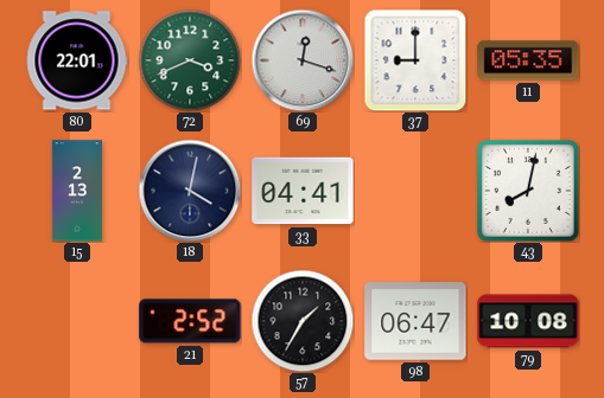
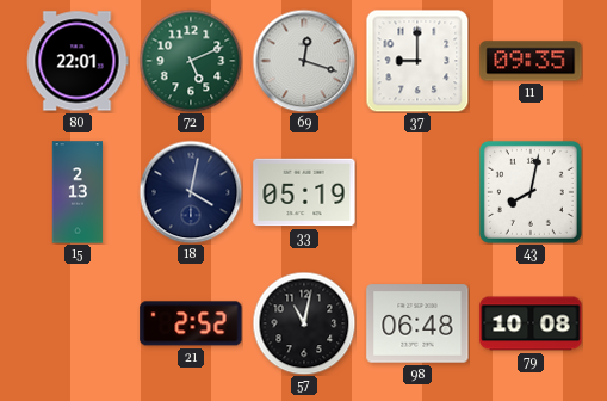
72: 3:41 -> 5:11
11: 05:35 -> 09:35
33: 04:41 -> 05:19
57: 1:35 -> 11:02
98: 06:47 -> 06:48
